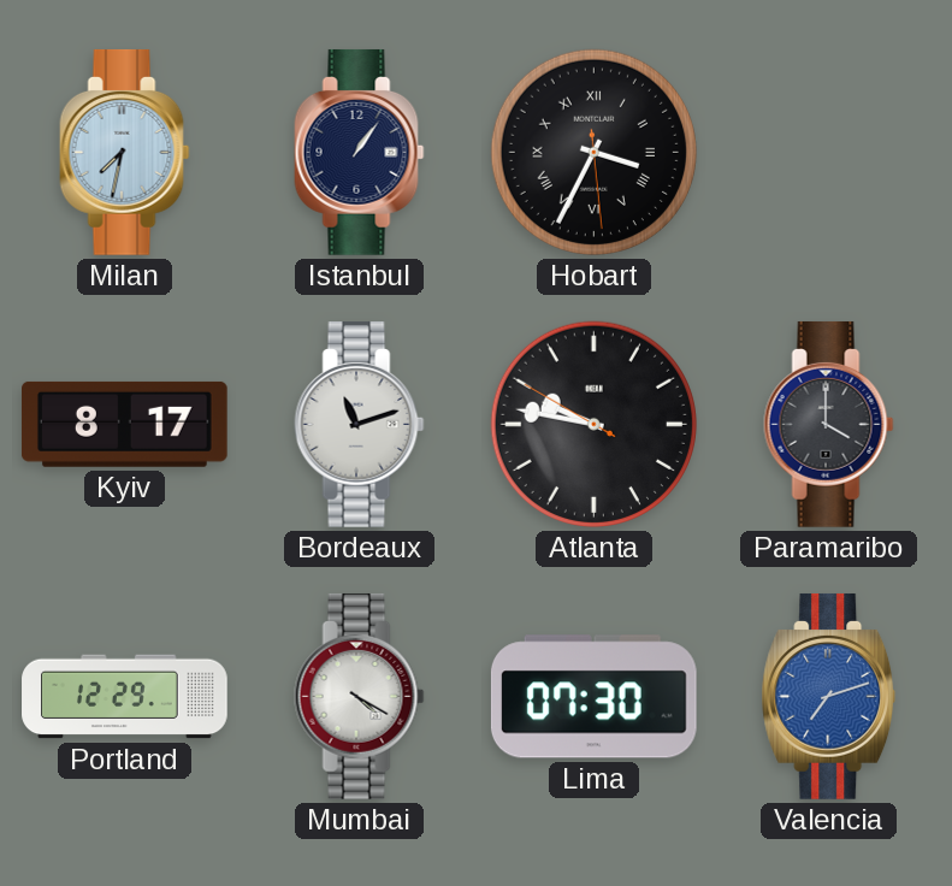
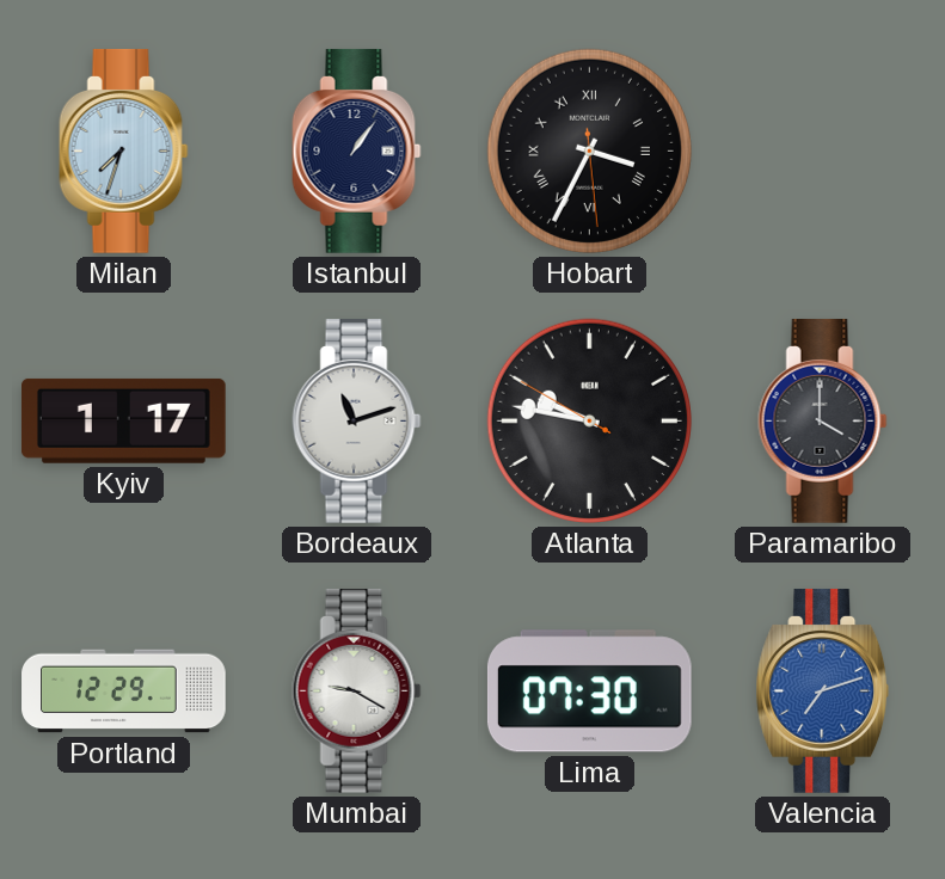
Milan: 7:32 -> 7:33
Kyiv: 8:17 -> 1:17
Mumbai: 4:20 -> 9:20
